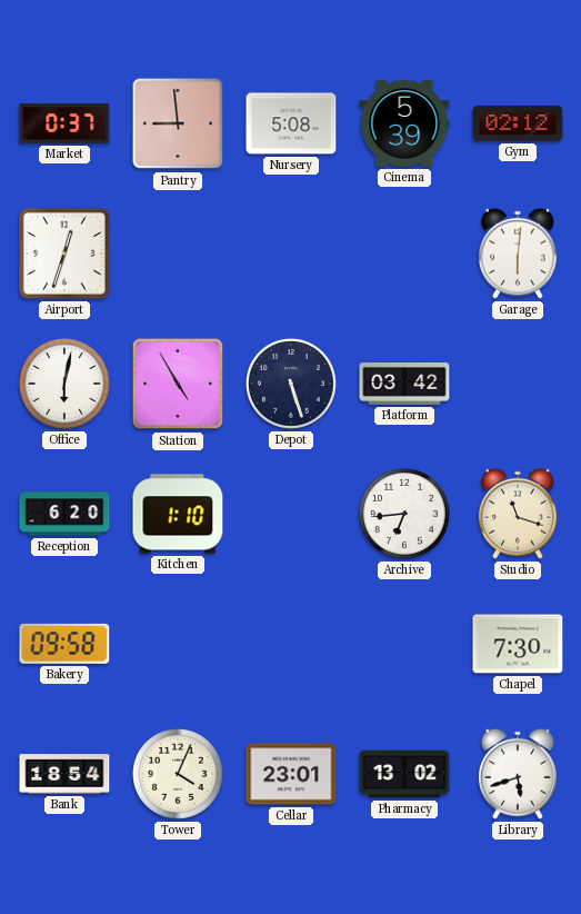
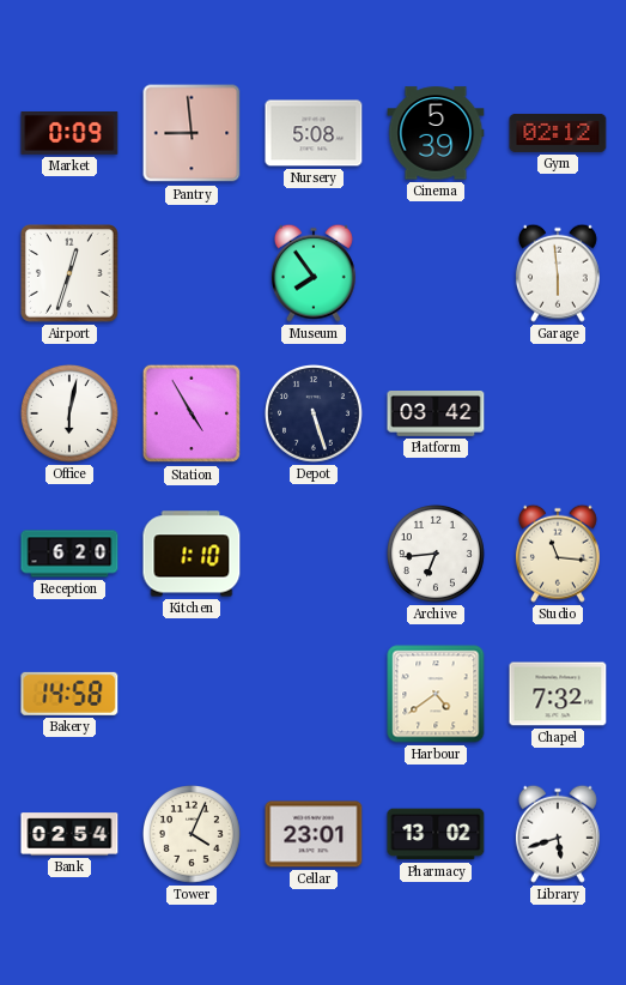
Market: 0:37 -> 0:09
Museum: none -> 7:54
Garage: 6:01 -> 5:59
Studio: 11:18 -> 11:16
Bakery: 09:58 -> 14:58
Harbour: none -> 4:39
Chapel: 7:30 -> 7:32
Bank: 18:54 -> 02:54
